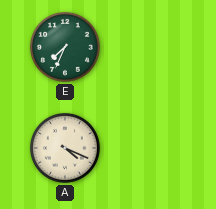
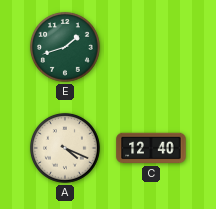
E: 7:34 -> 1:42
C: none -> 12:40
